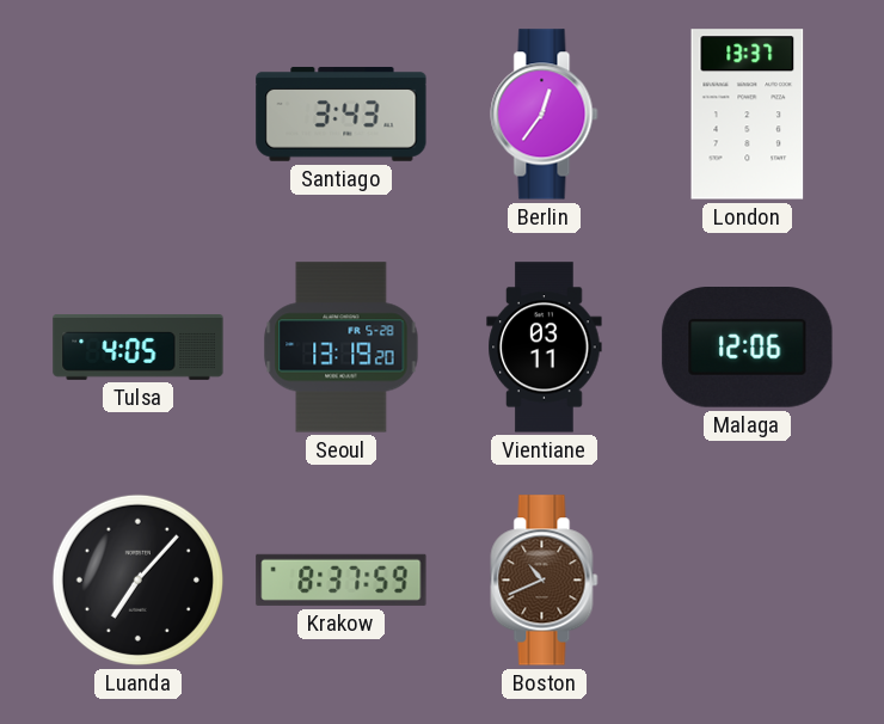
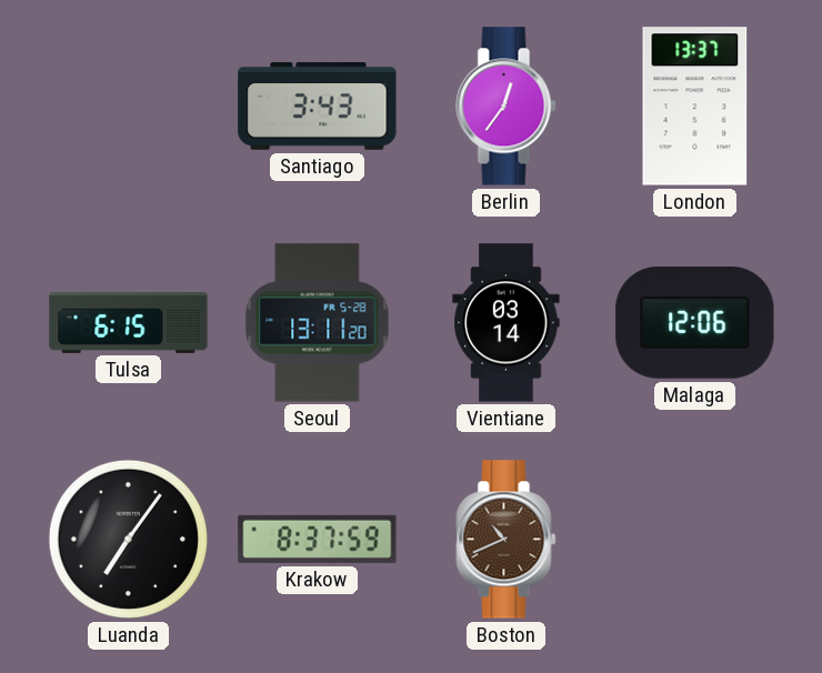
Tulsa: 4:05 -> 6:15
Seoul: 13:19 -> 13:11
Vientiane: 03:11 -> 03:14
Luanda: 7:07 -> 7:06
